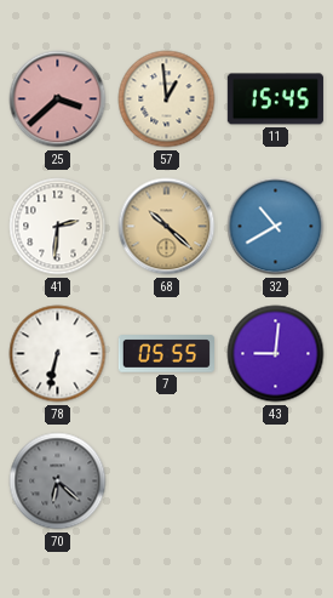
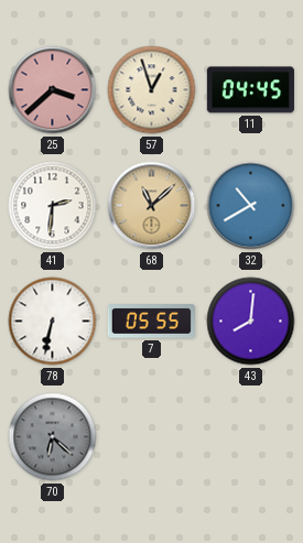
57: 12:59 -> 12:57
11: 15:45 -> 04:45
68: 10:22 -> 11:08
43: 9:01 -> 8:01
